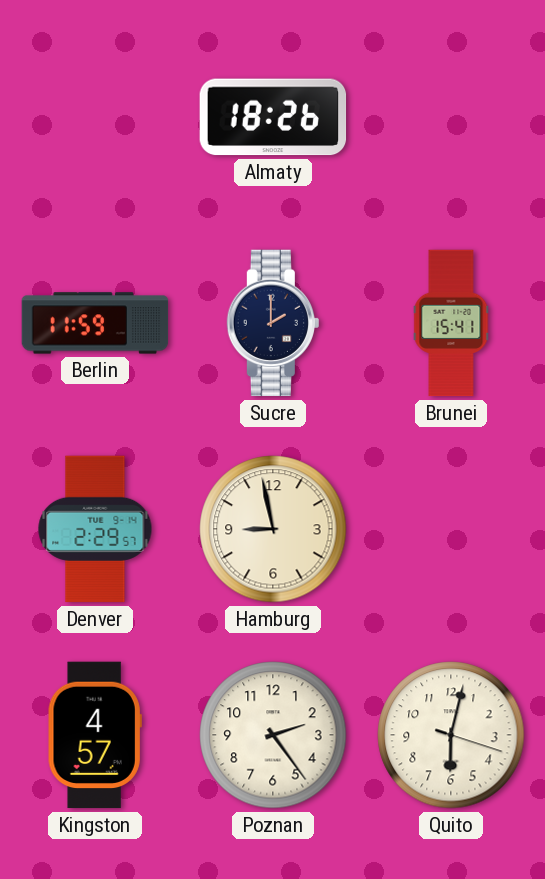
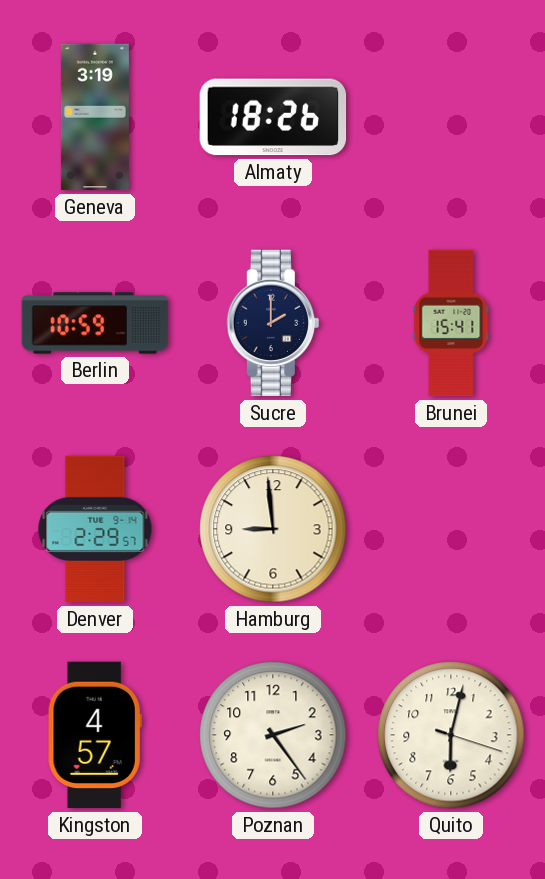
Geneva: none -> 3:19
Berlin: 11:59 -> 10:59
Hamburg: 8:58 -> 8:59
